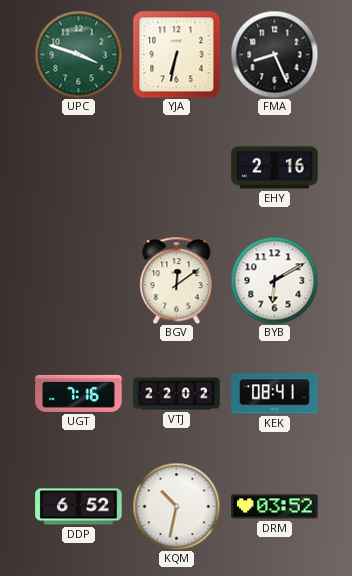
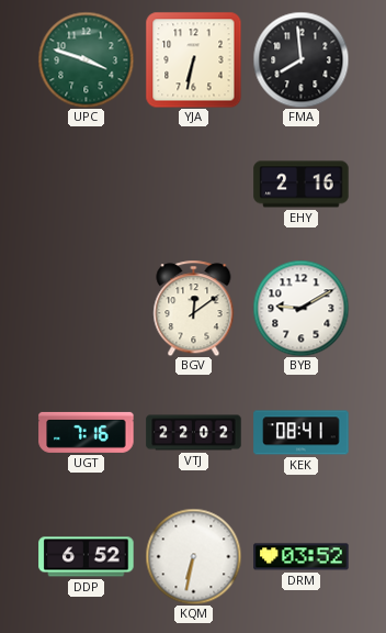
FMA: 8:26 -> 7:59
BYB: 6:10 -> 9:10
KQM: 10:32 -> 6:32
